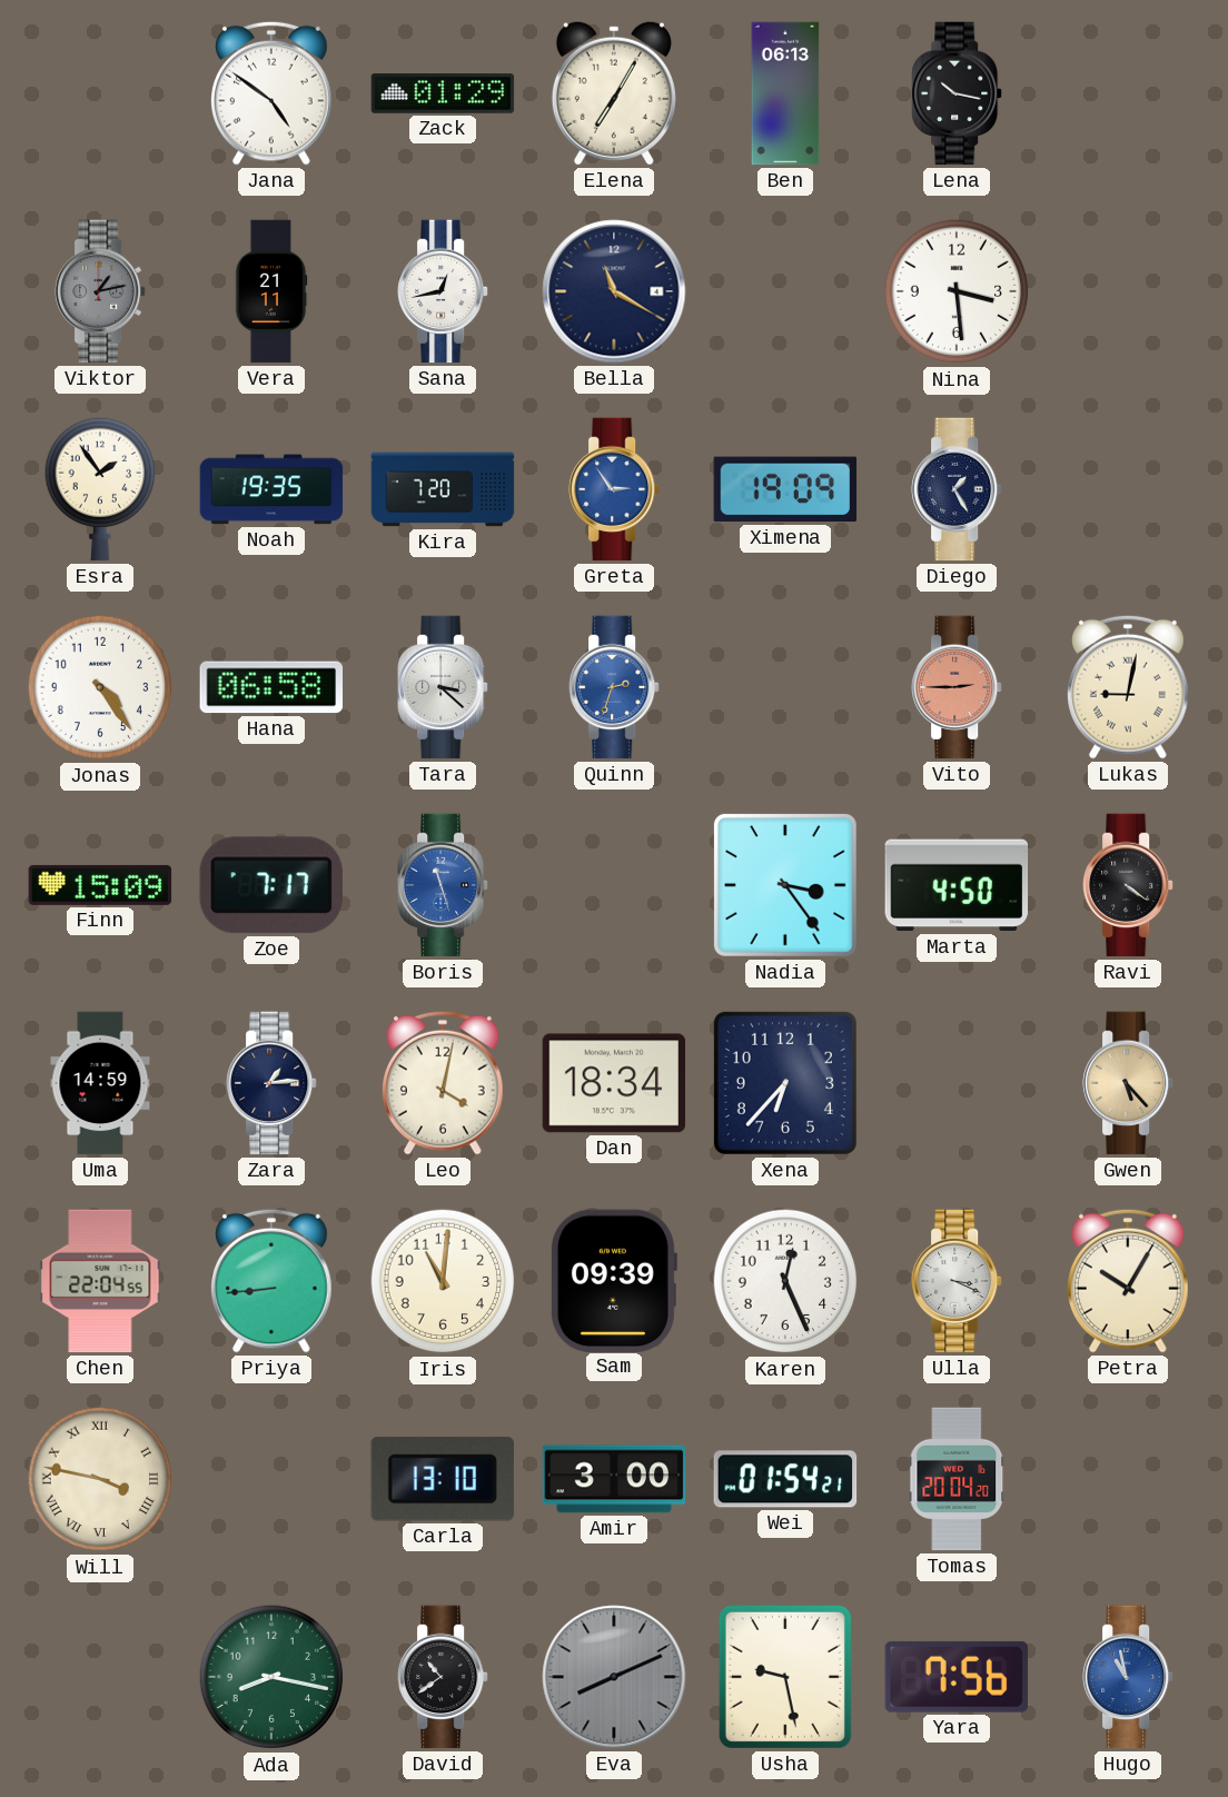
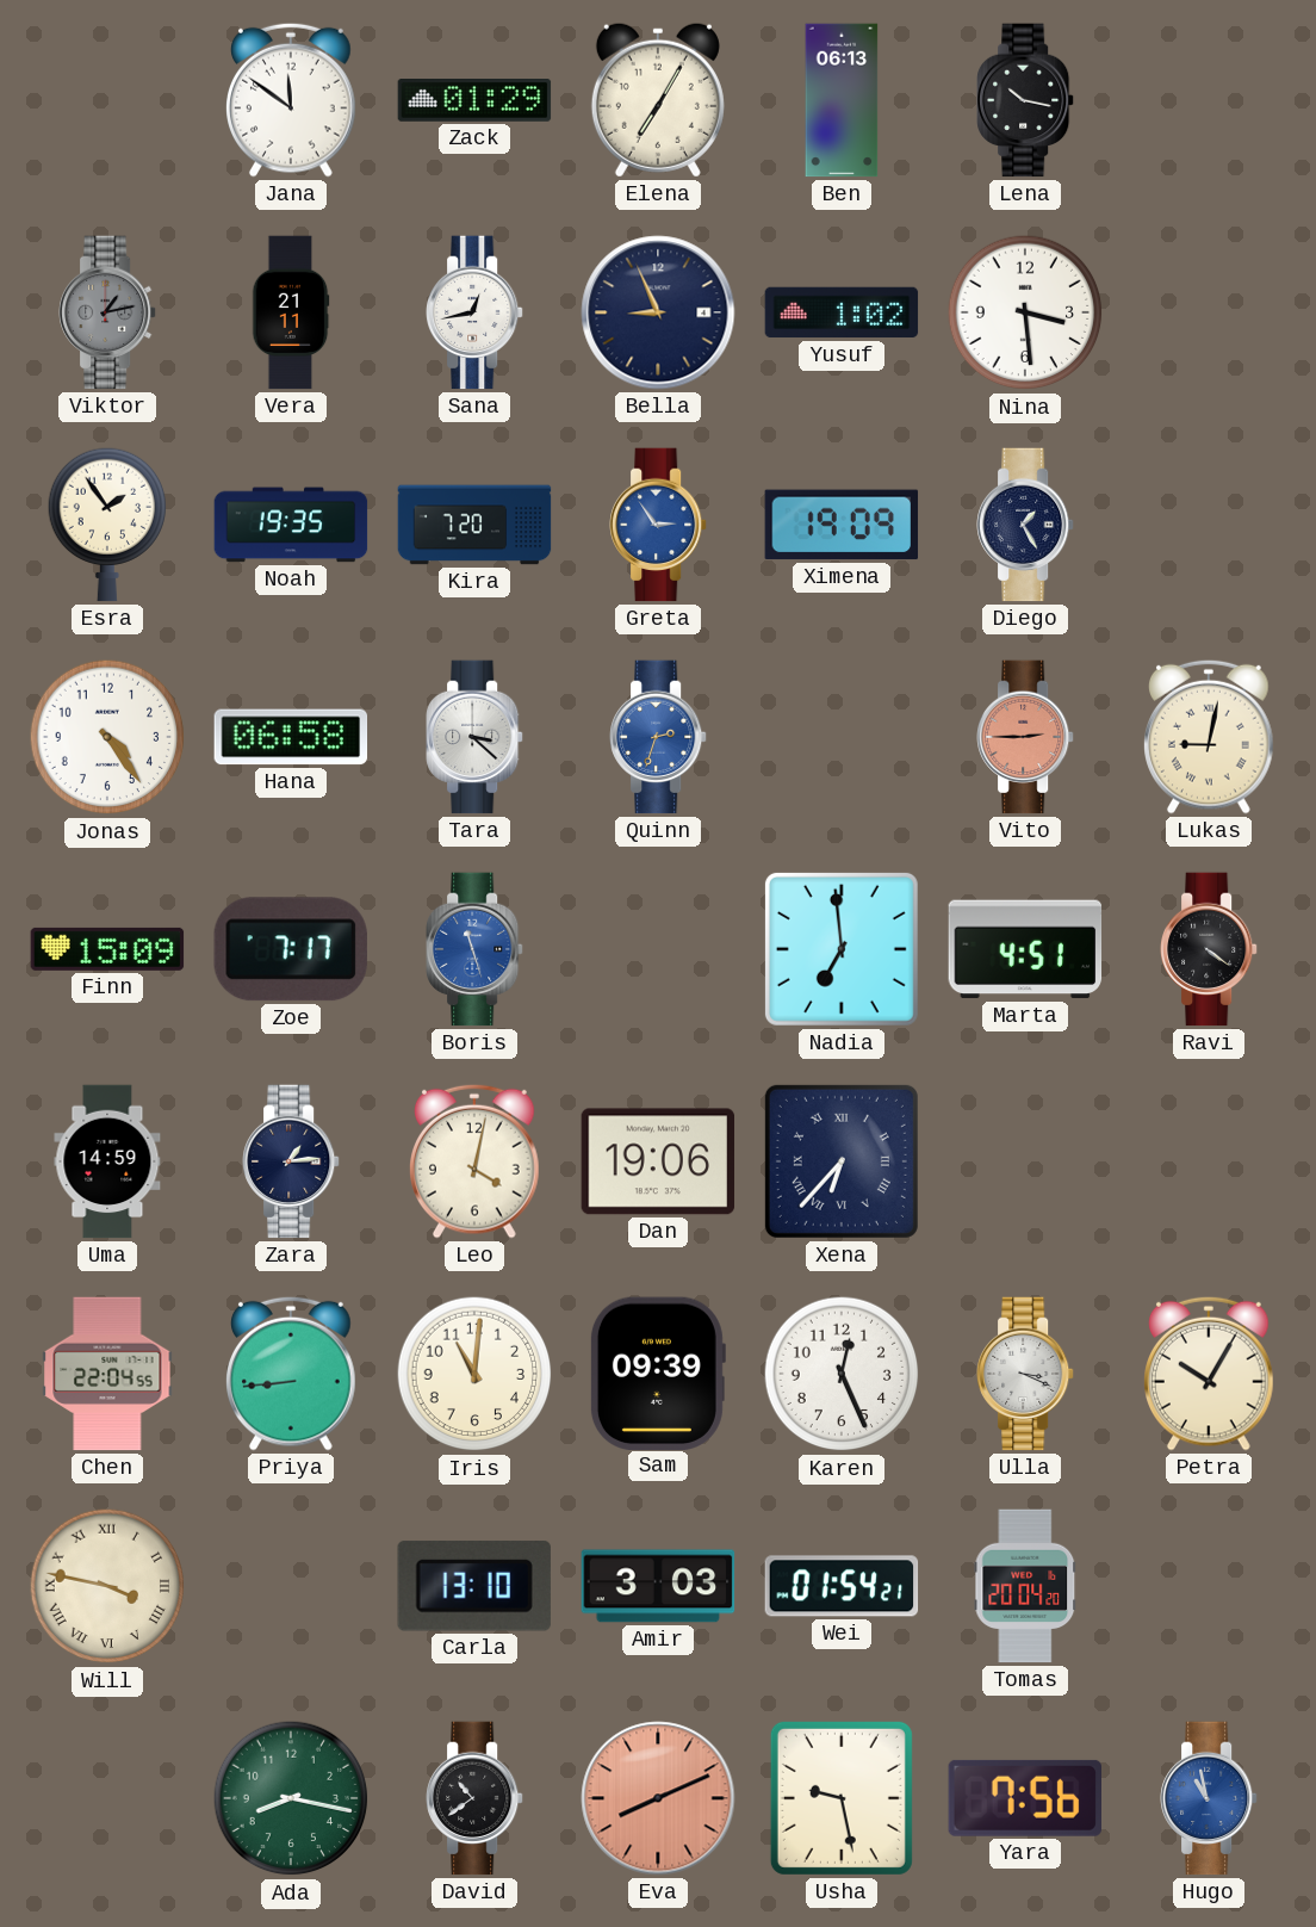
Jana: 4:51 -> 11:51
Bella: 11:20 -> 8:56
Yusuf: none -> 1:02
Nadia: 3:24 -> 6:59
Marta: 4:50 -> 4:51
Dan: 18:34 -> 19:06
Xena numerals: Arabic -> Roman
Gwen: 5:23 -> none
Amir: 3:00 -> 3:03
Eva dial: grey -> salmon
